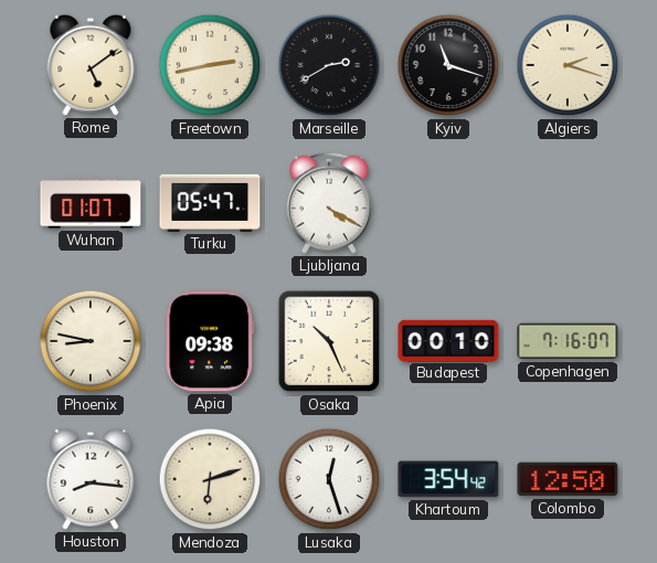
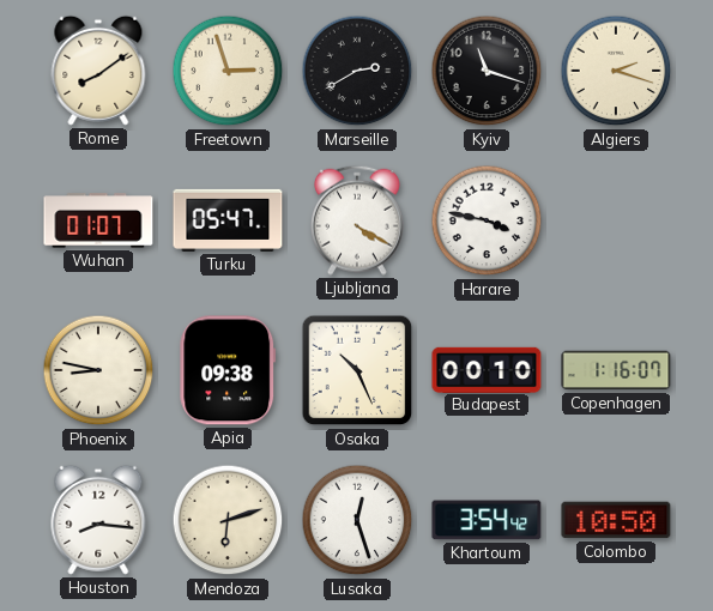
Rome: 5:09 -> 8:09
Freetown: 2:43 -> 2:57
Harare: none -> 3:47
Copenhagen: 7:16 -> 1:16
Colombo: 12:50 -> 10:50
